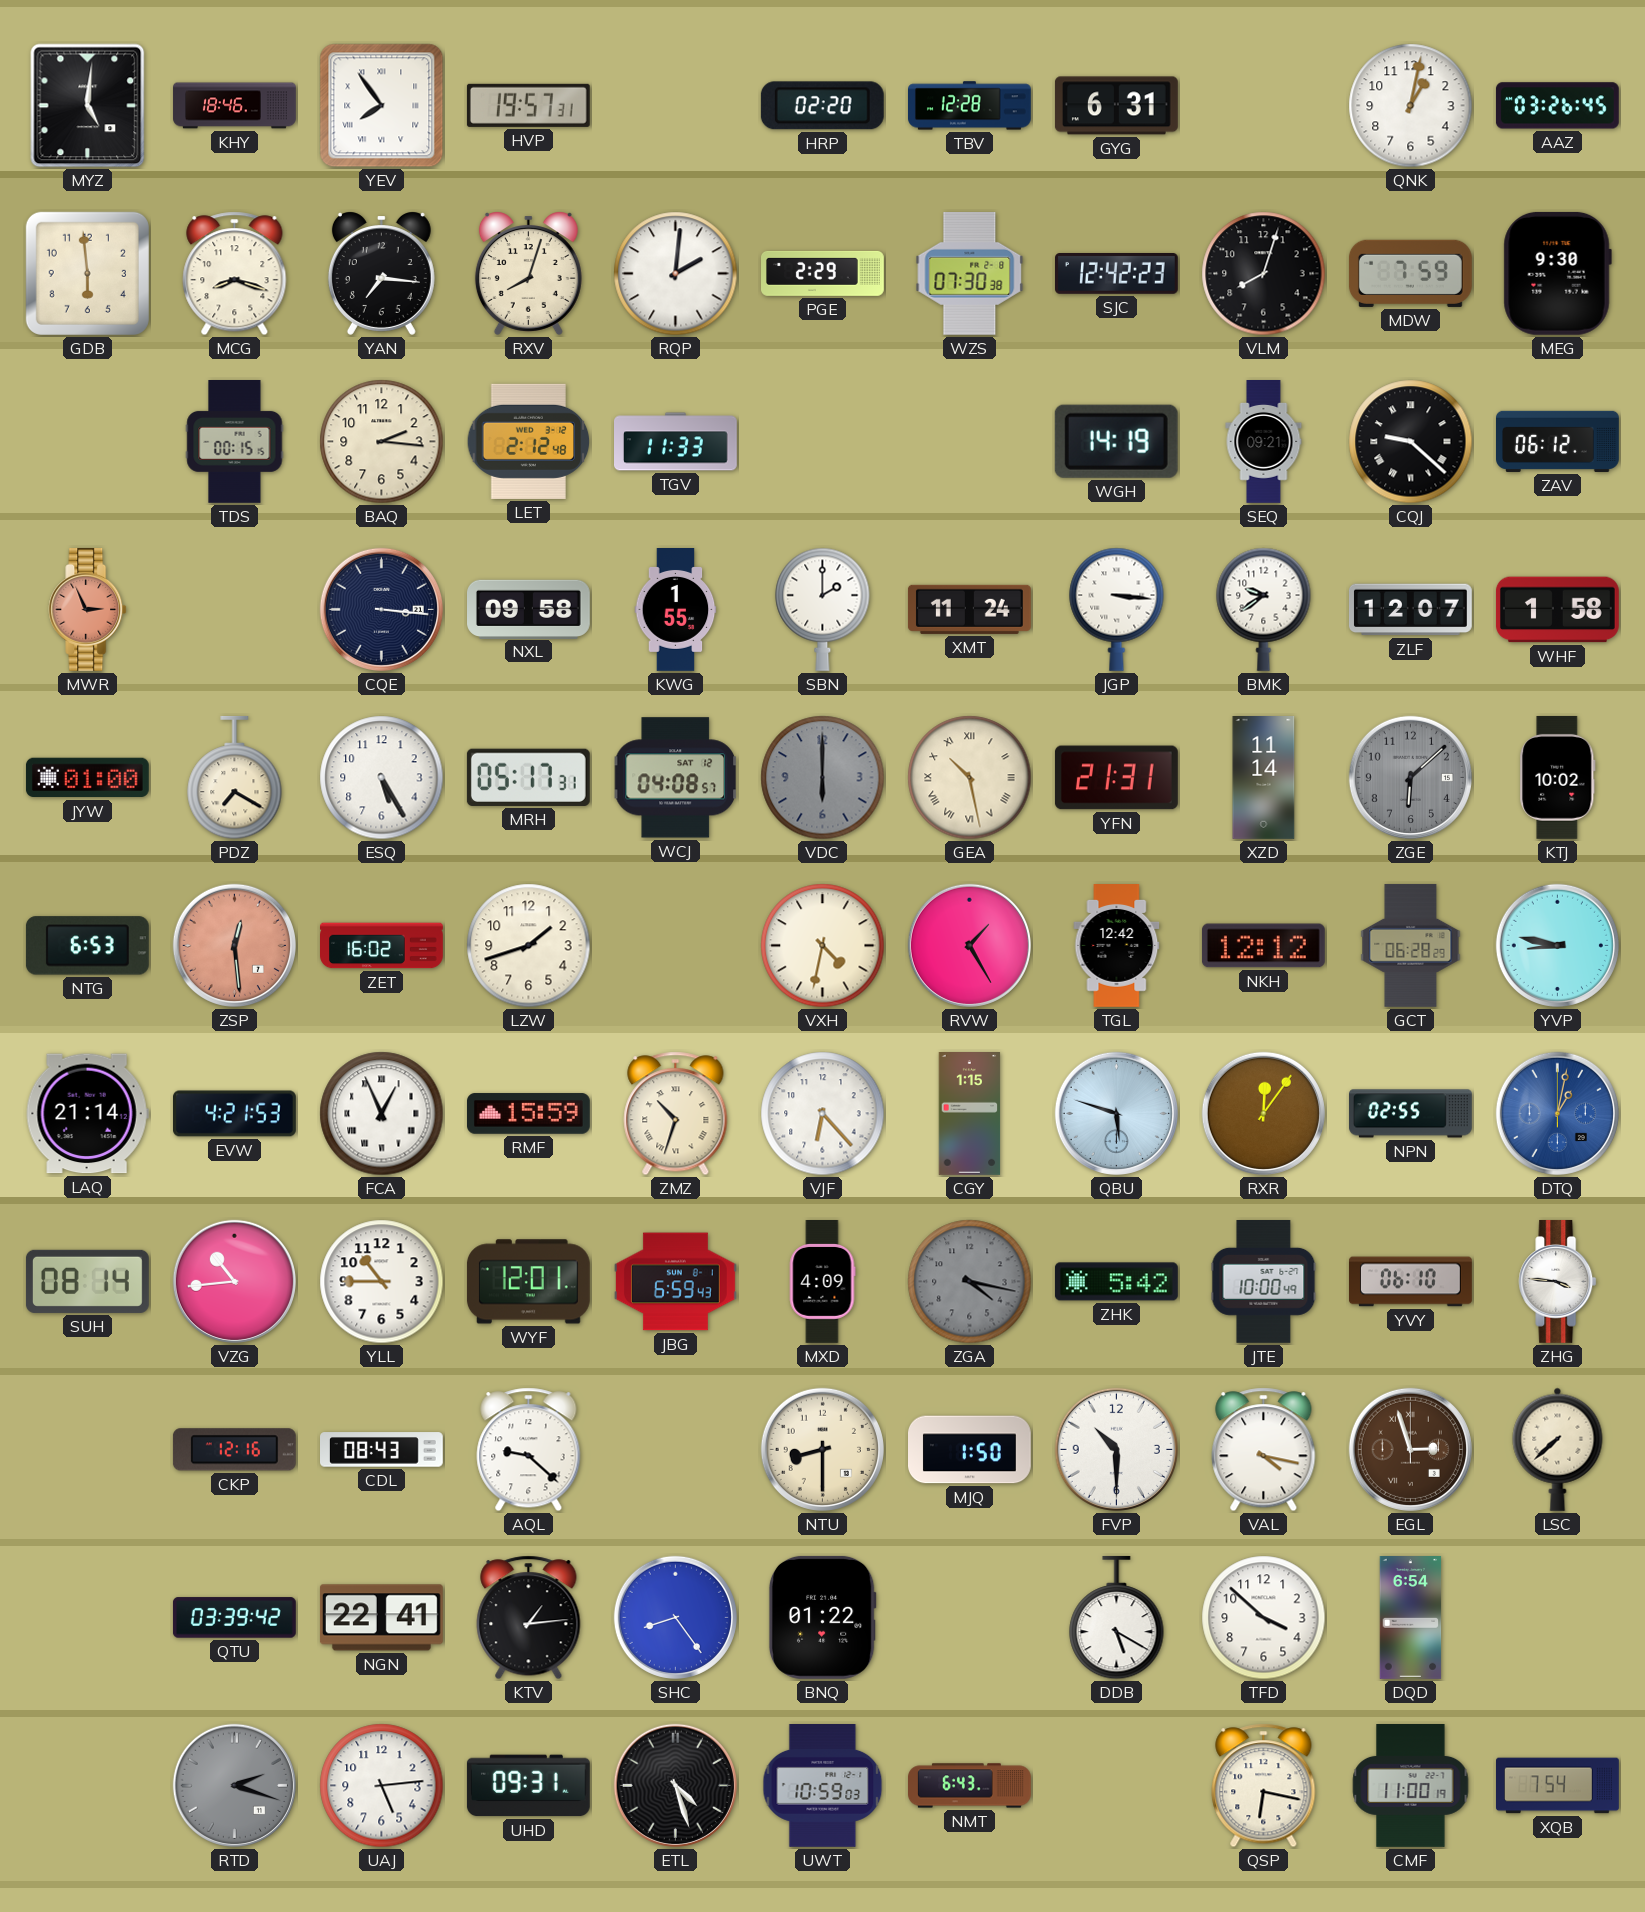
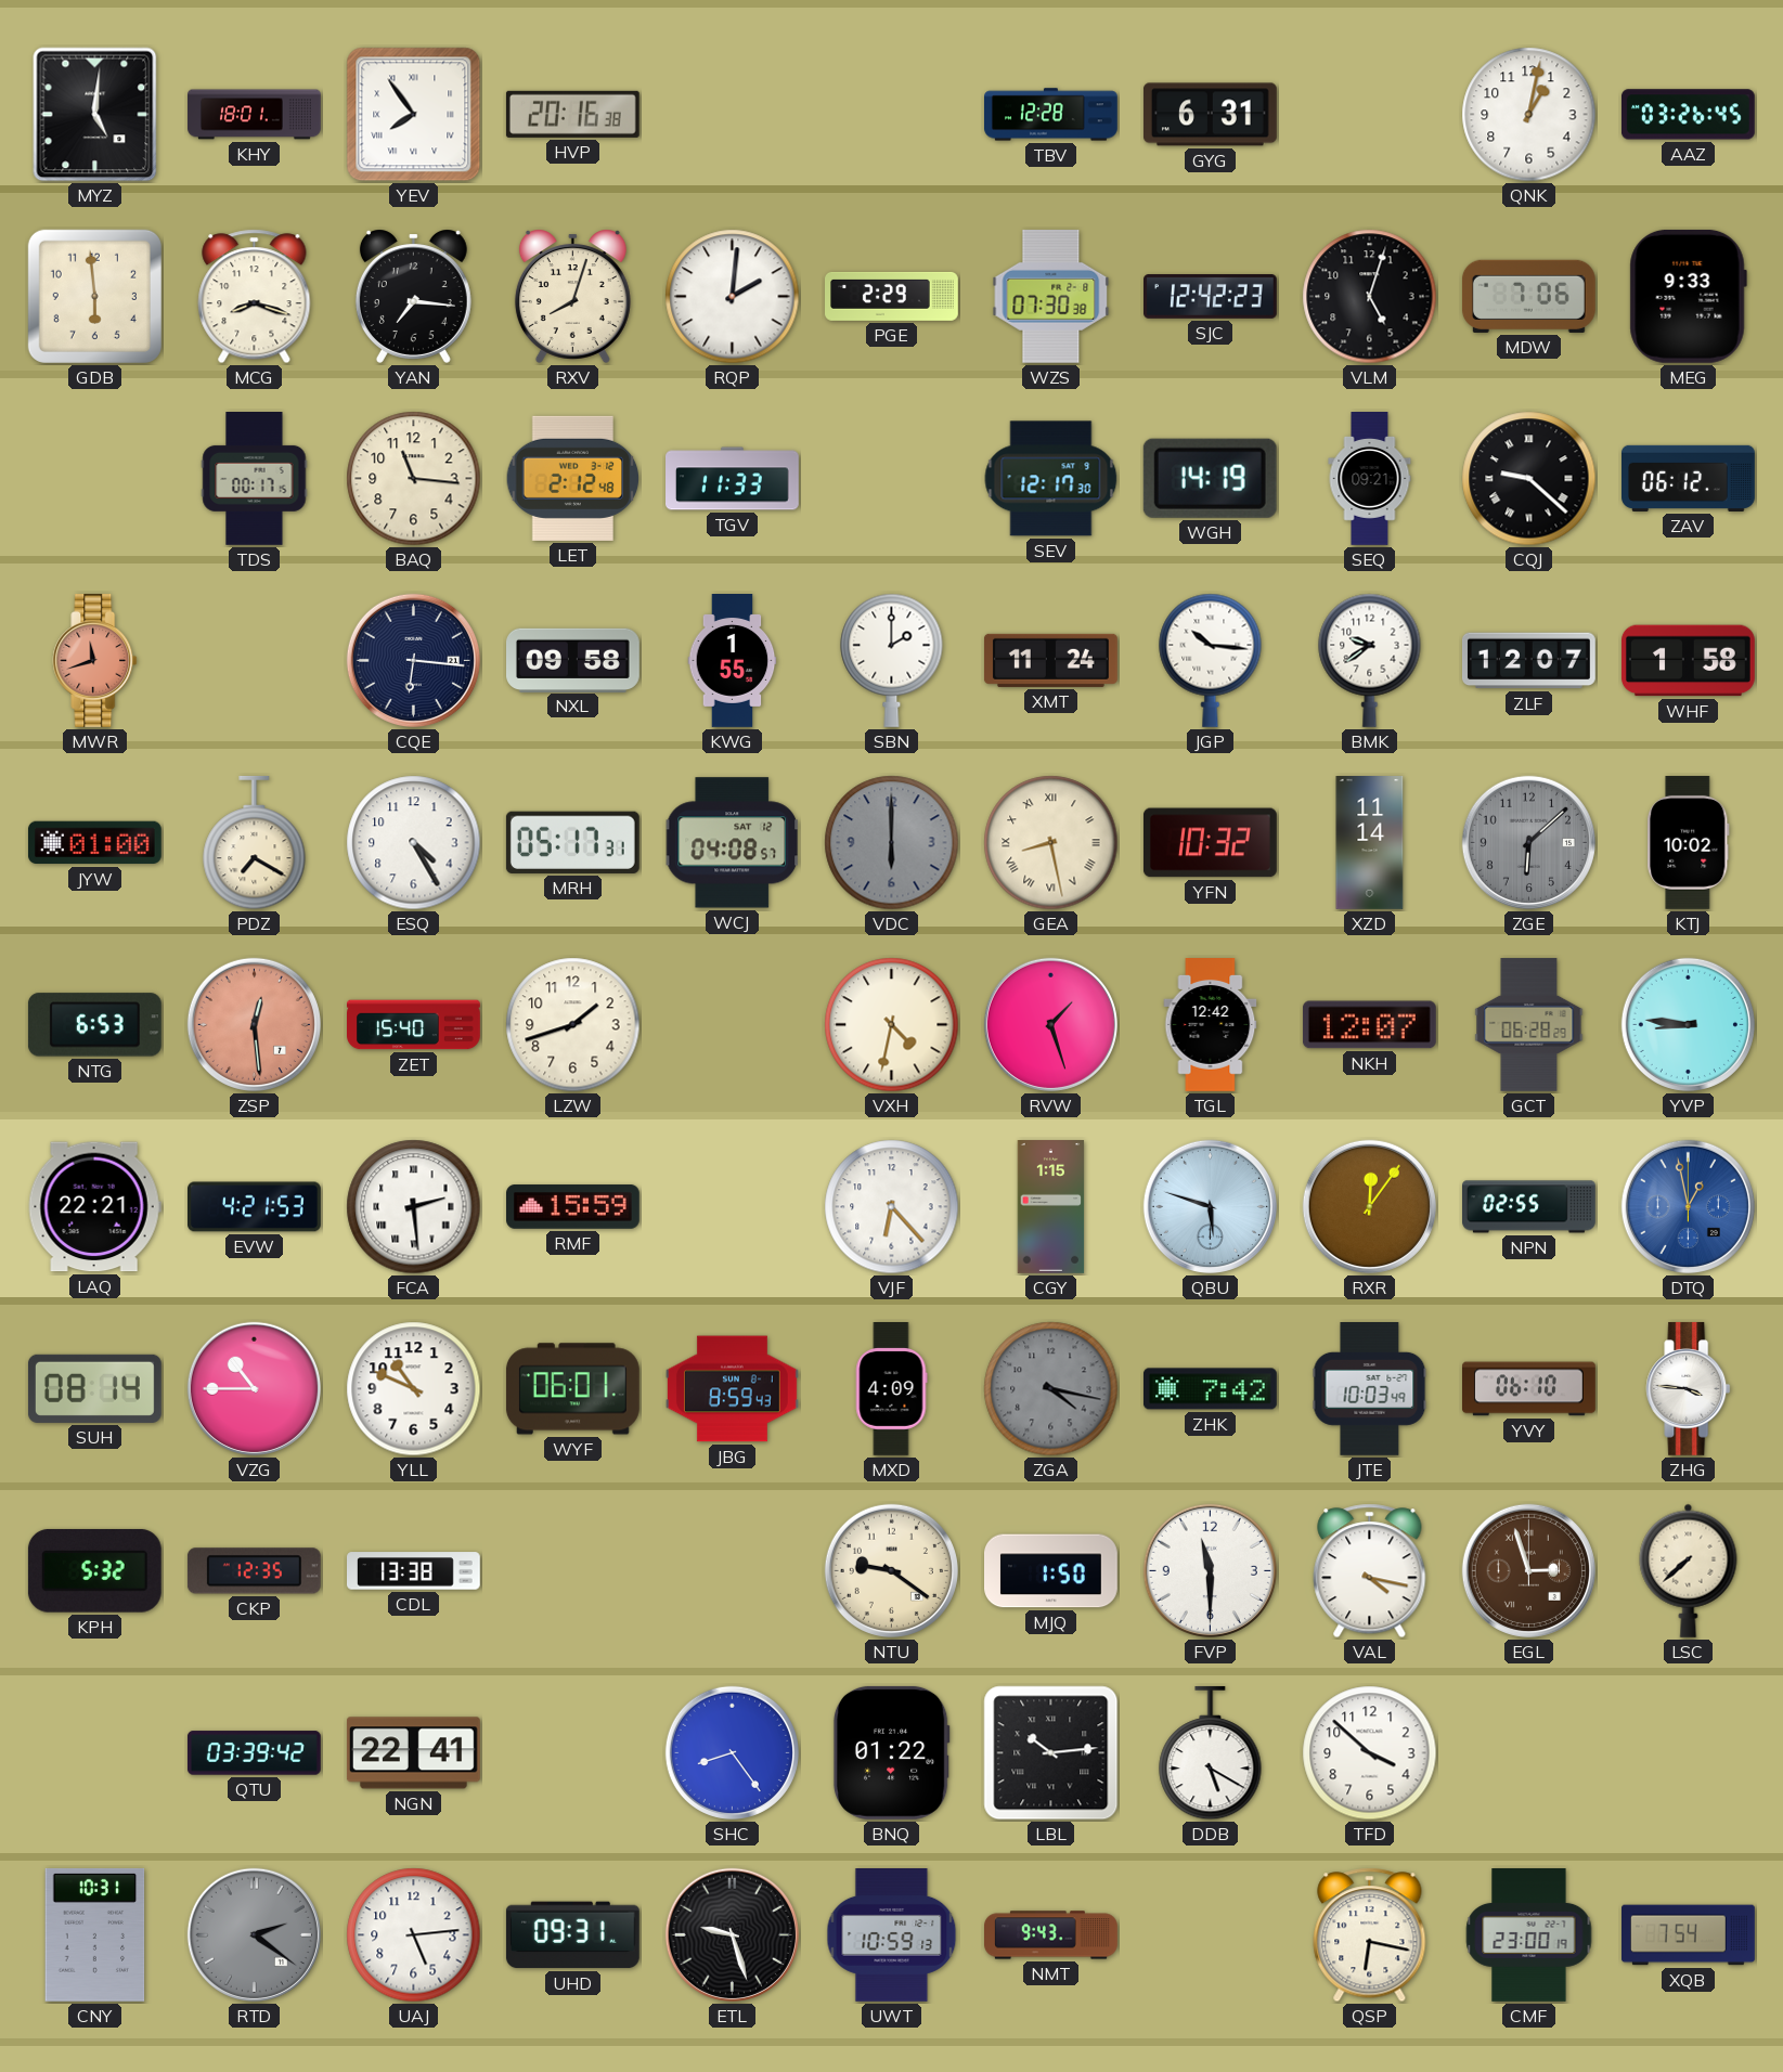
KHY: 18:46 -> 18:01
HVP: 19:57 -> 20:16
HRP: 02:20 -> none
VLM: 8:03 -> 5:03
MDW: 7:59 -> 7:06
MEG: 9:30 -> 9:33
TDS: 00:15 -> 00:17
BAQ: 2:16 -> 11:16
SEV: none -> 12:17
MWR: 2:56 -> 11:42
CQE: 3:16 -> 6:16
JGP: 3:16 -> 10:16
ESQ: 5:25 -> 4:25
GEA: 10:28 -> 8:28
YFN: 21:31 -> 10:32
ZET: 16:02 -> 15:40
RVW: 1:25 -> 1:27
NKH: 12:12 -> 12:07
YVP: 8:47 -> 8:46
LAQ: 21:14 -> 22:21
FCA: 12:56 -> 2:29
ZMZ: 10:33 -> none
DTQ: 1:02 -> 12:58
VZG: 10:44 -> 10:45
YLL: 10:45 -> 10:49
WYF: 12:01 -> 06:01
JBG: 6:59 -> 8:59
ZHK: 5:42 -> 7:42
JTE: 10:00 -> 10:03
KPH: none -> 5:32
CKP: 12:16 -> 12:35
CDL: 08:43 -> 13:38
AQL: 9:22 -> none
NTU: 8:30 -> 9:21
FVP: 10:30 -> 11:30
KTV: 1:14 -> none
LBL: none -> 10:14
DQD: 6:54 -> none
CNY: none -> 10:31
RTD: 2:18 -> 2:21
ETL: 4:27 -> 9:27
UWT: 10:59:03 -> 10:59:13
NMT: 6:43 -> 9:43
CMF: 11:00 -> 23:00
